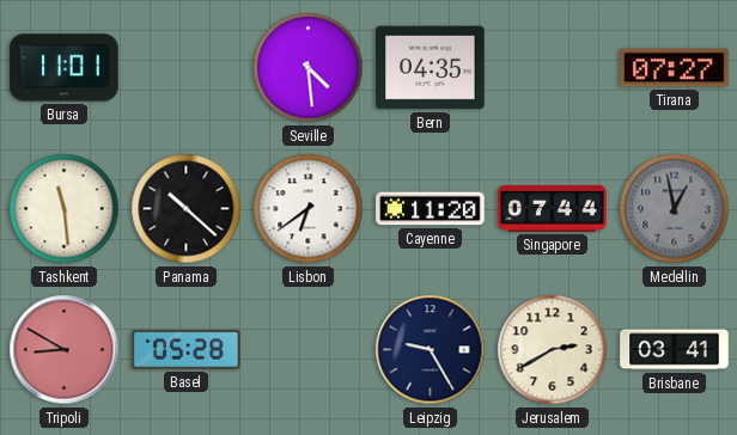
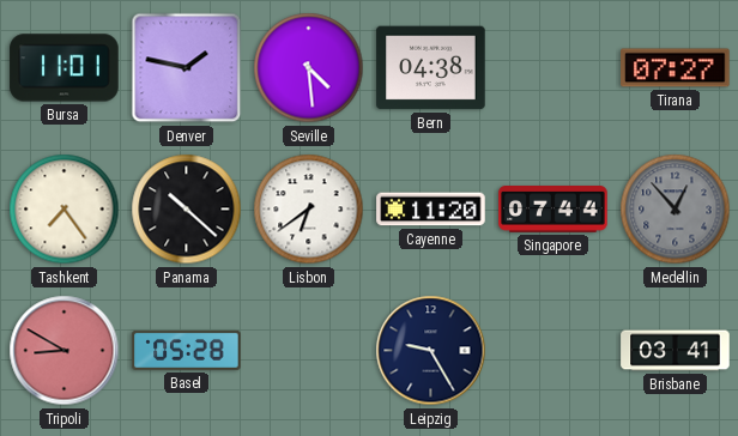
Denver: none -> 1:47
Bern: 04:35 -> 04:38
Tashkent: 11:29 -> 7:24
Medellin: 12:58 -> 12:53
Jerusalem: 2:40 -> none
